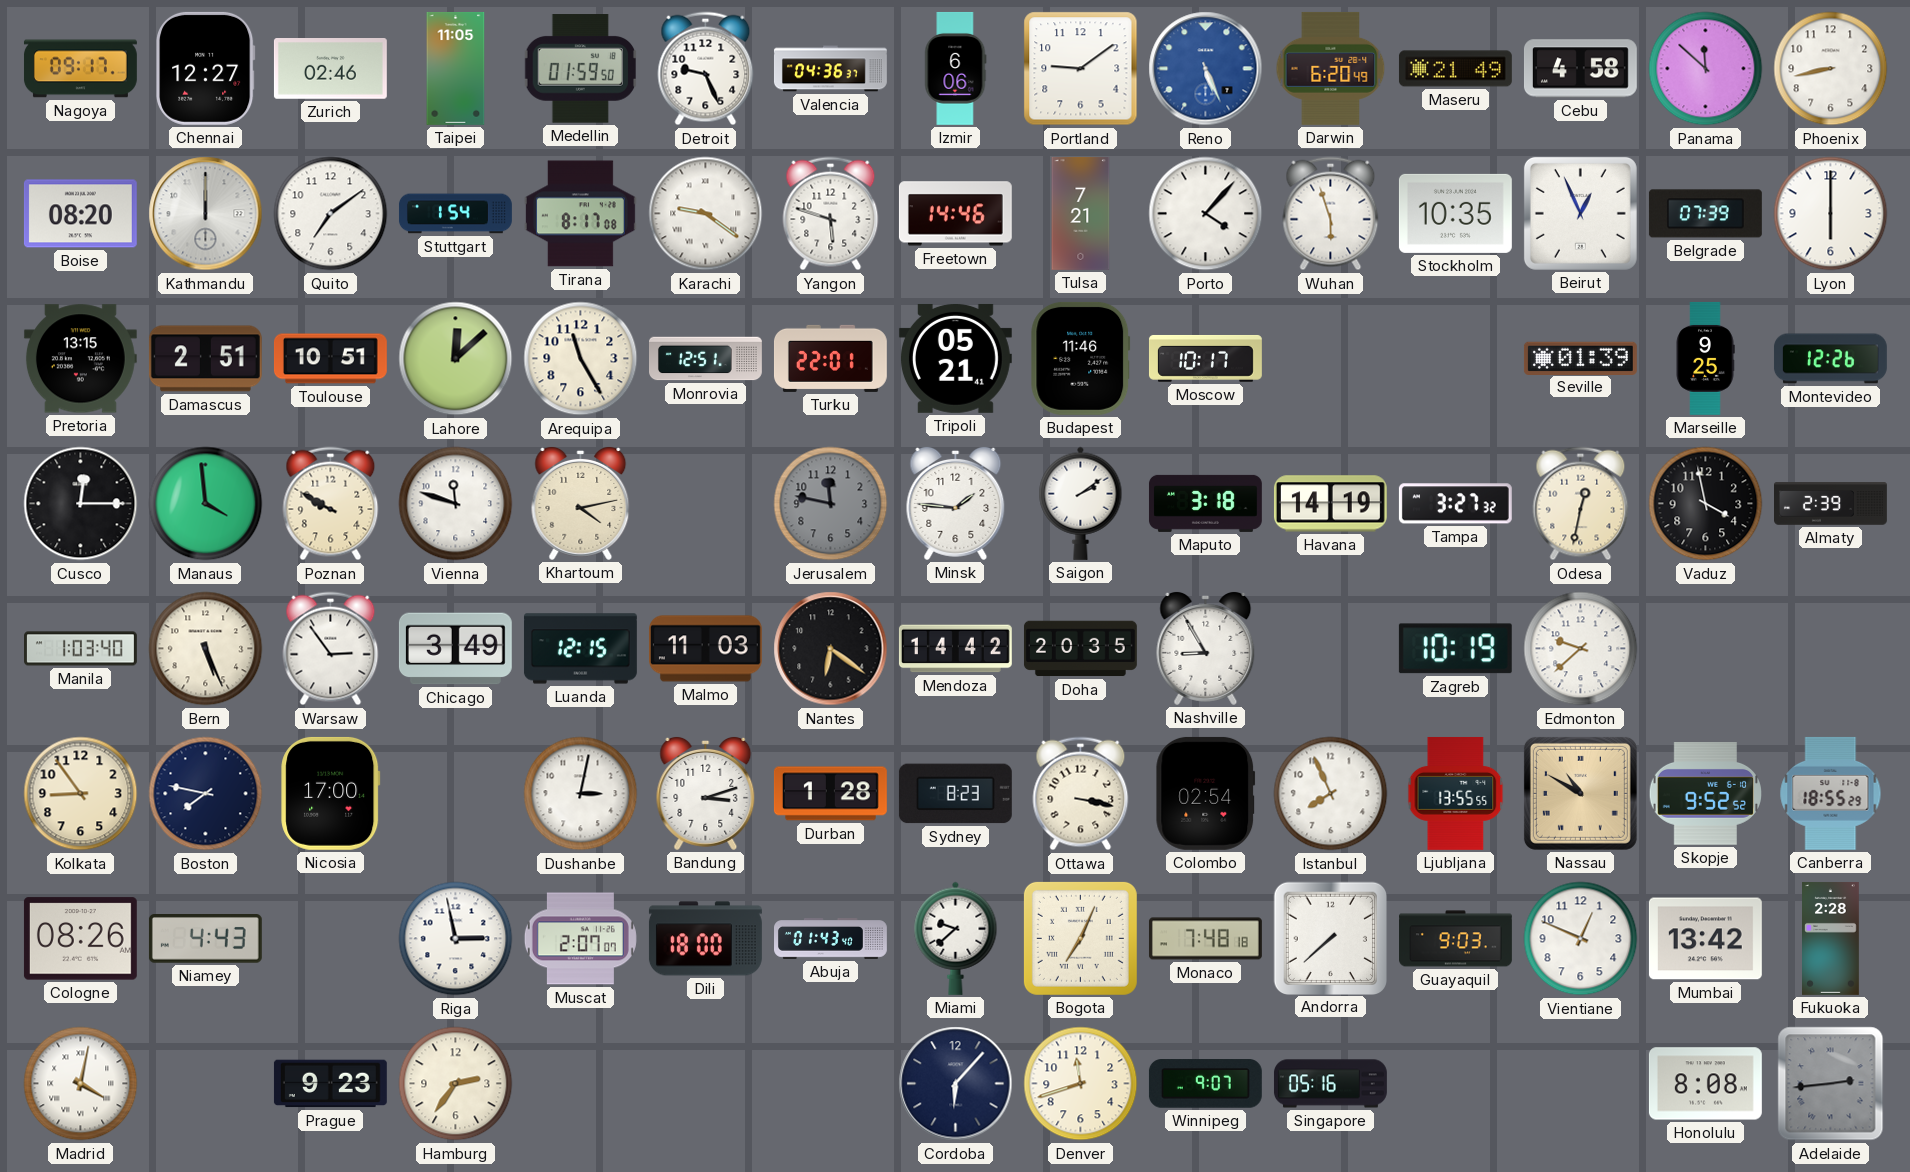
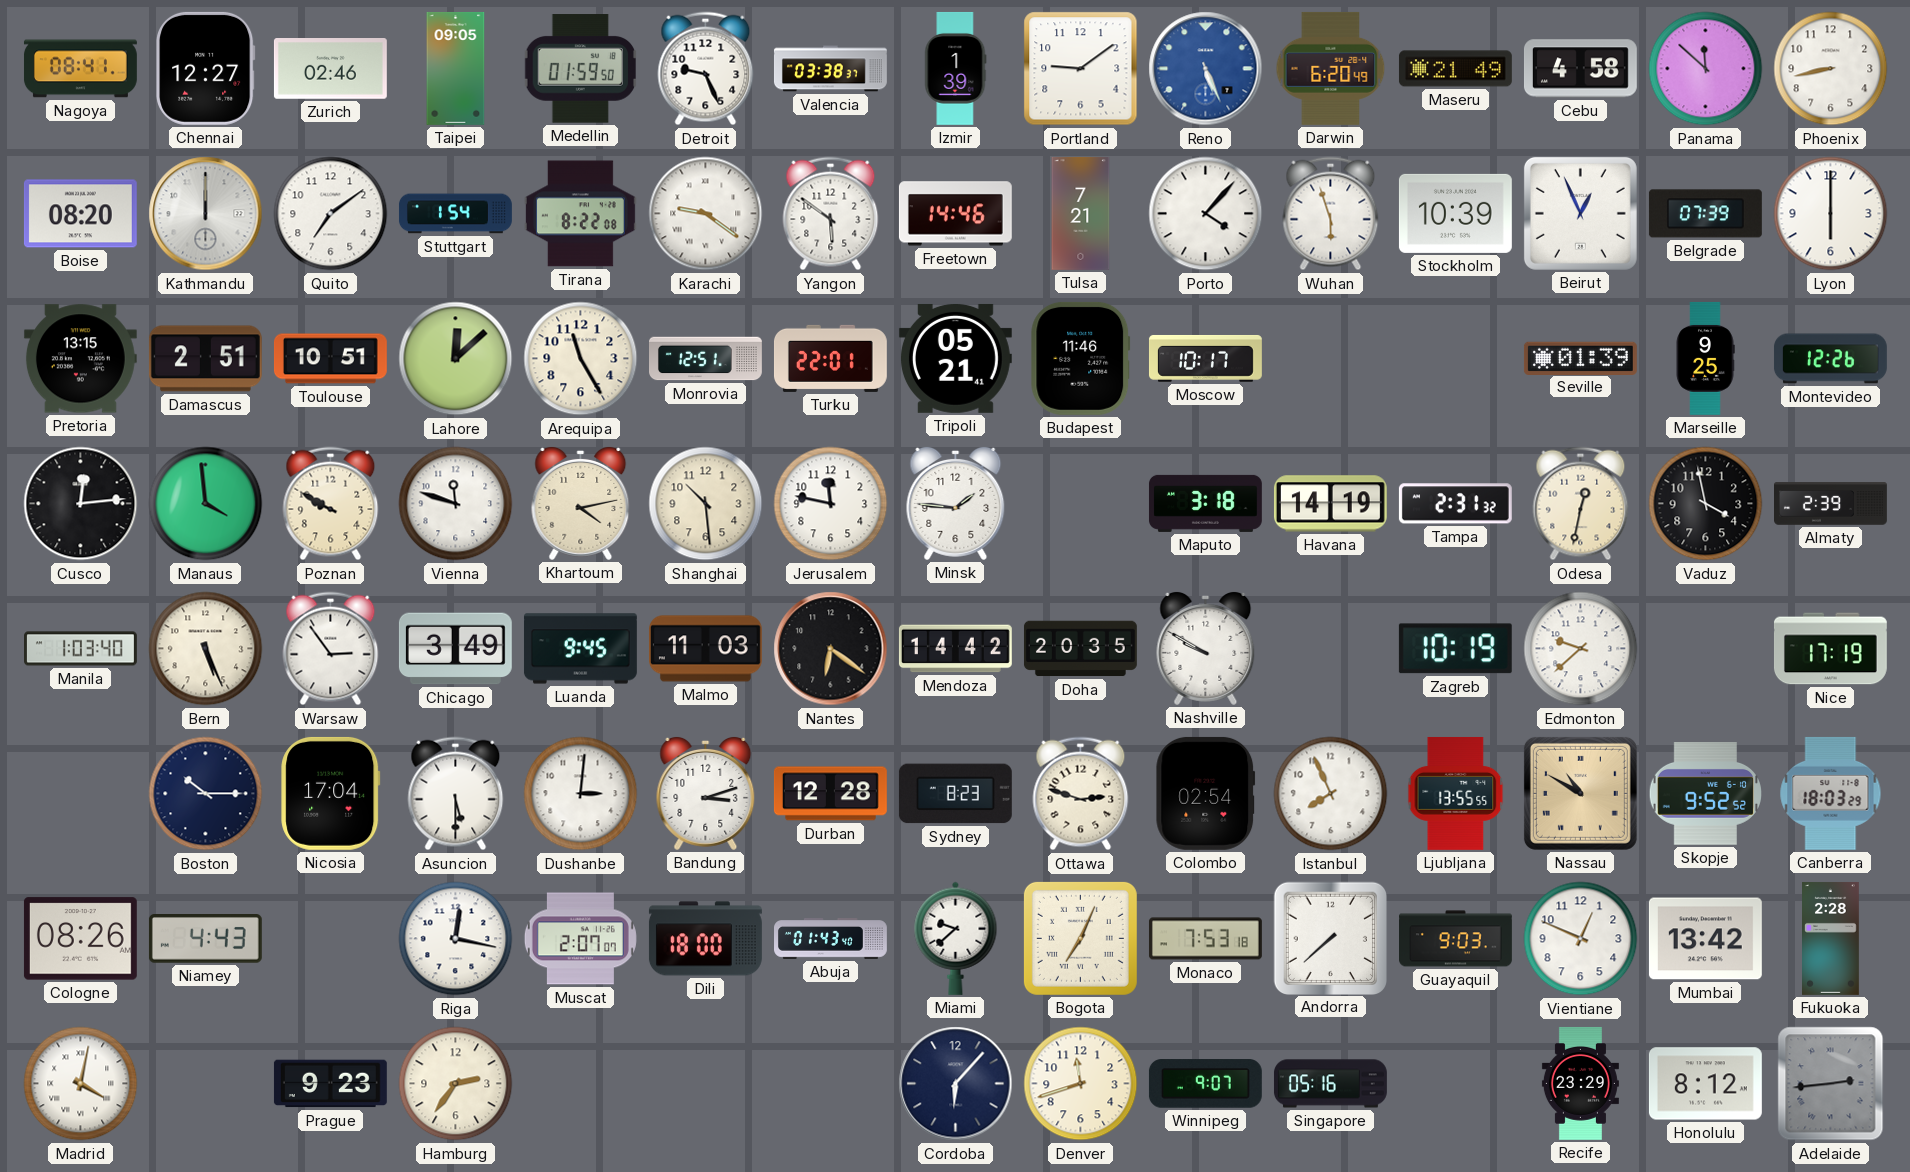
Nagoya: 09:17 -> 08:41
Taipei: 11:05 -> 09:05
Valencia: 04:36 -> 03:38
Izmir: 6:06 -> 1:39
Tirana: 8:17 -> 8:22
Yangon: 5:48 -> 5:51
Stockholm: 10:35 -> 10:39
Cusco: 12:15 -> 12:14
Shanghai: none -> 10:29
Jerusalem dial: grey -> white
Saigon: 2:09 -> none
Tampa: 3:27 -> 2:31
Luanda: 12:15 -> 9:45
Nashville: 8:55 -> 9:50
Nice: none -> 17:19
Kolkata: 8:54 -> none
Boston: 7:47 -> 10:15
Nicosia: 17:00 -> 17:04
Asuncion: none -> 5:30
Dushanbe: 3:02 -> 3:01
Durban: 1:28 -> 12:28
Ottawa: 3:17 -> 2:48
Canberra: 18:55 -> 18:03
Riga: 2:58 -> 12:17
Monaco: 7:48 -> 7:53
Recife: none -> 23:29
Honolulu: 8:08 -> 8:12
